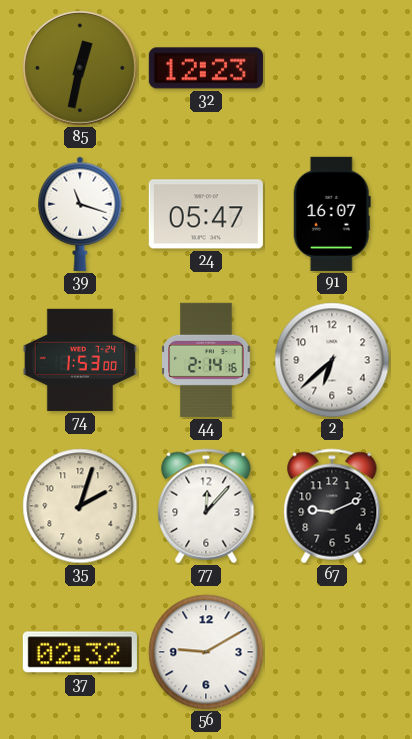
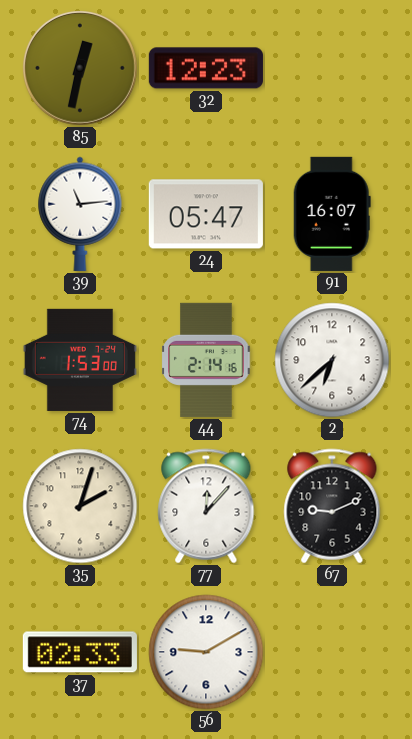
39: 11:18 -> 11:14
37: 02:32 -> 02:33
